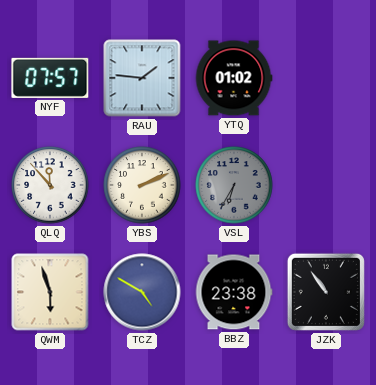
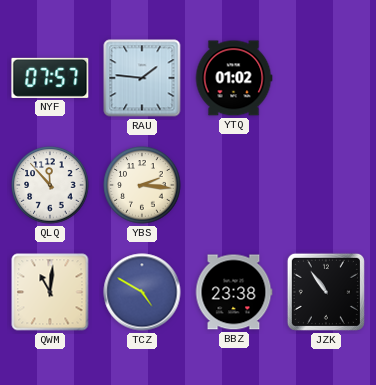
YBS: 2:11 -> 2:16
VSL: 6:35 -> none
QWM: 5:57 -> 11:01
